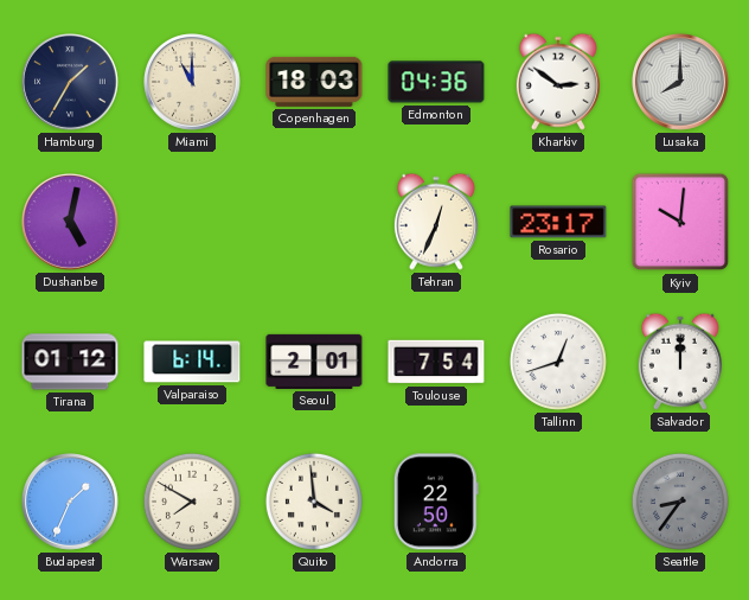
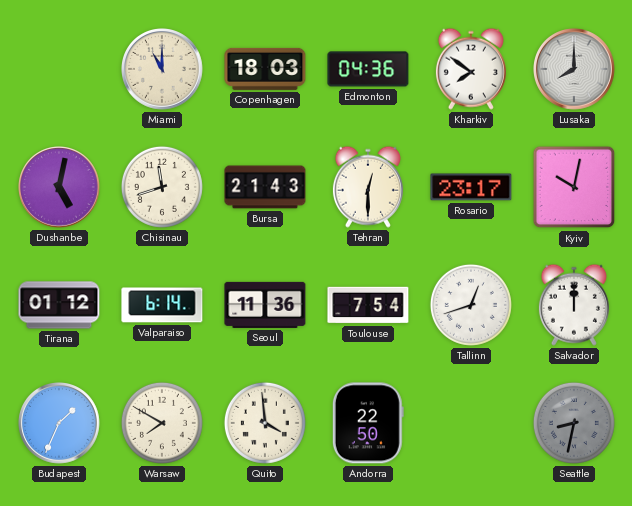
Hamburg: 1:35 -> none
Kharkiv: 2:51 -> 7:51
Chisinau: none -> 11:42
Bursa: none -> 21:43
Tehran: 12:34 -> 12:30
Kyiv: 10:01 -> 10:02
Seoul: 2:01 -> 11:36
Seattle: 8:36 -> 8:32
